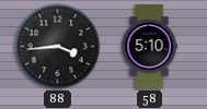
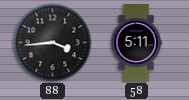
58: 5:10 -> 5:11
